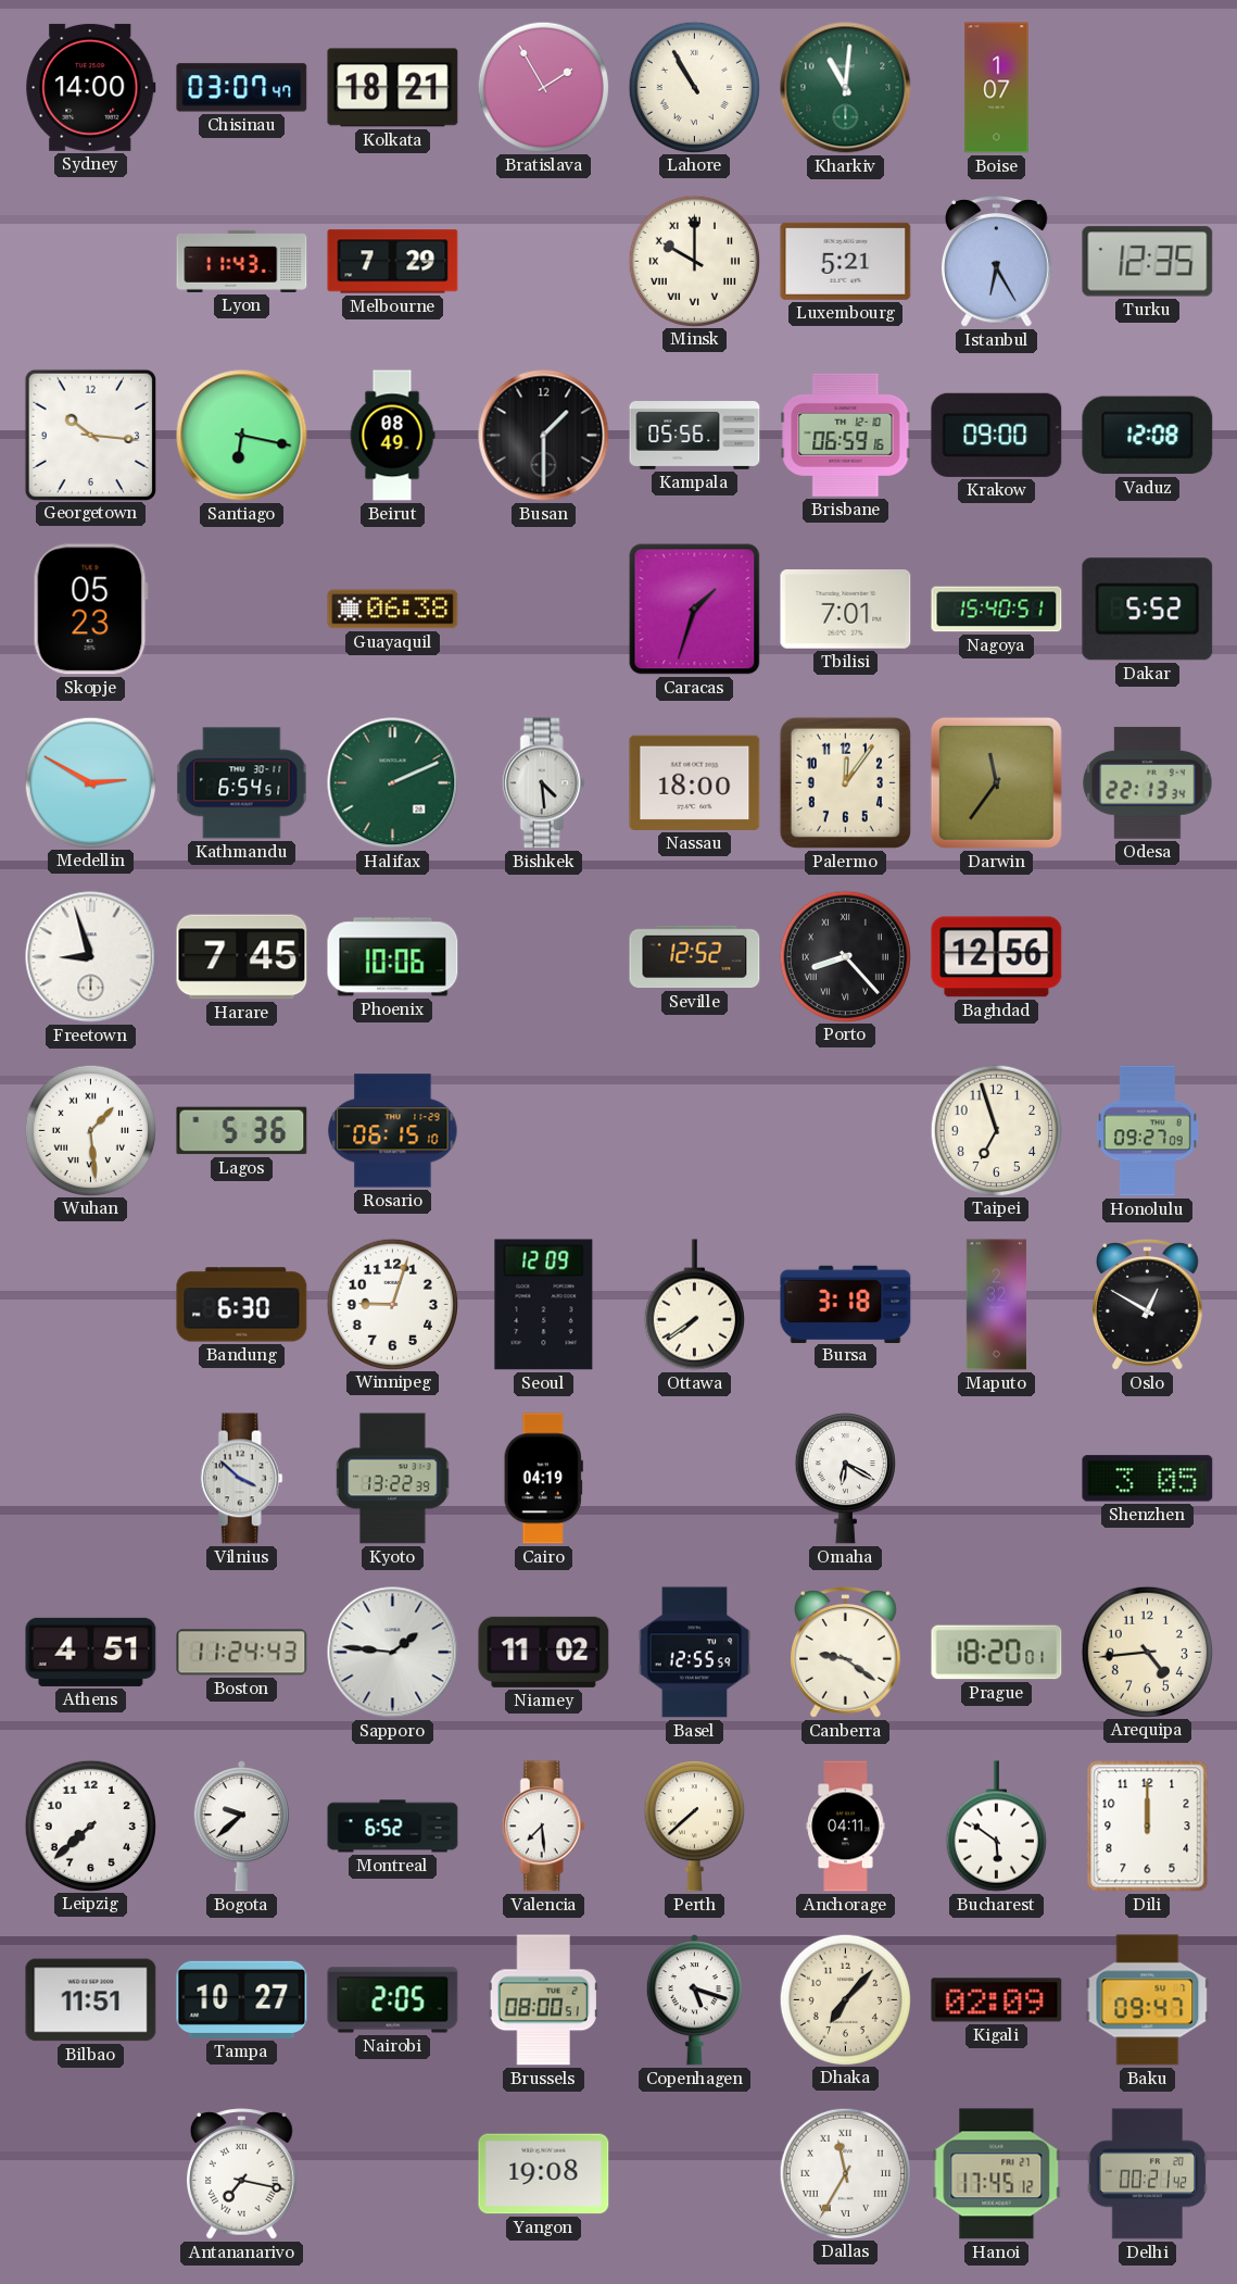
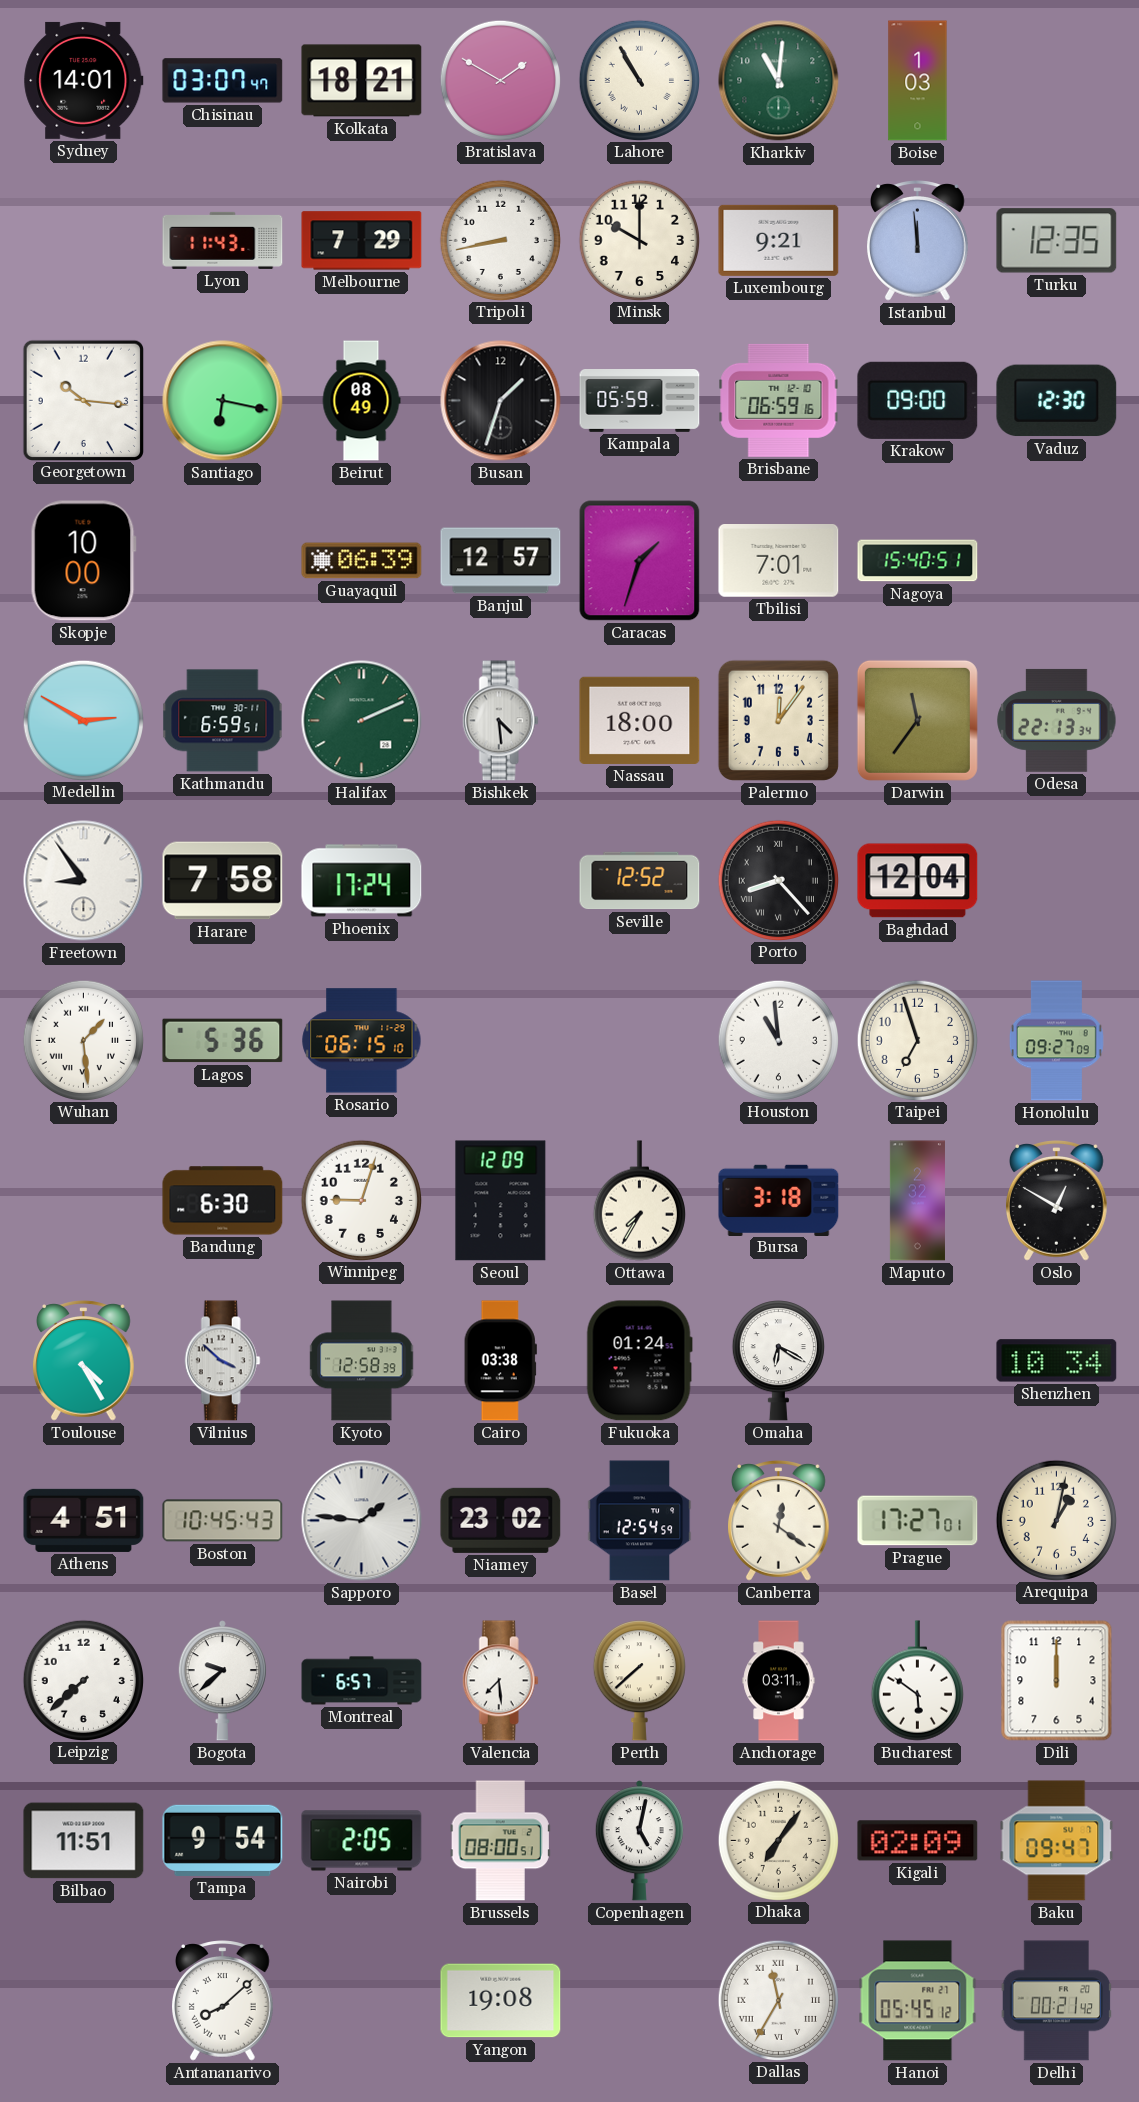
Sydney: 14:00 -> 14:01
Bratislava: 1:55 -> 1:50
Boise: 1:07 -> 1:03
Tripoli: none -> 8:43
Minsk numerals: Roman -> Arabic
Luxembourg: 5:21 -> 9:21
Istanbul: 6:25 -> 11:59
Busan: 1:30 -> 1:33
Kampala: 05:56 -> 05:59
Vaduz: 12:08 -> 12:30
Skopje: 05:23 -> 10:00
Guayaquil: 06:38 -> 06:39
Banjul: none -> 12:57
Dakar: 5:52 -> none
Kathmandu: 6:54 -> 6:59
Freetown: 8:57 -> 8:54
Harare: 7:45 -> 7:58
Phoenix: 10:06 -> 17:24
Baghdad: 12:56 -> 12:04
Houston: none -> 10:59
Ottawa: 7:39 -> 7:35
Toulouse: none -> 4:25
Kyoto: 13:22 -> 12:58
Cairo: 04:19 -> 03:38
Fukuoka: none -> 01:24
Shenzhen: 3:05 -> 10:34
Boston: 11:24 -> 10:45
Niamey: 11:02 -> 23:02
Basel: 12:55 -> 12:54
Canberra: 9:21 -> 12:21
Prague: 18:20 -> 17:27
Arequipa: 4:44 -> 1:02
Montreal: 6:52 -> 6:57
Anchorage: 04:11 -> 03:11
Tampa: 10:27 -> 9:54
Copenhagen: 5:18 -> 5:02
Dhaka: 7:07 -> 7:06
Antananarivo: 7:17 -> 8:08
Hanoi: 17:45 -> 05:45
